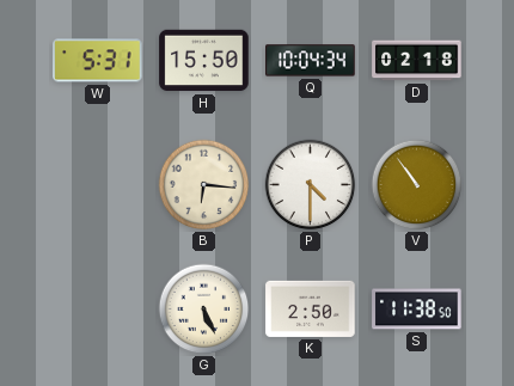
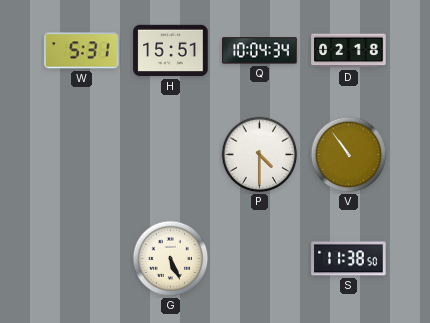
H: 15:50 -> 15:51
B: 6:16 -> none
K: 2:50 -> none
